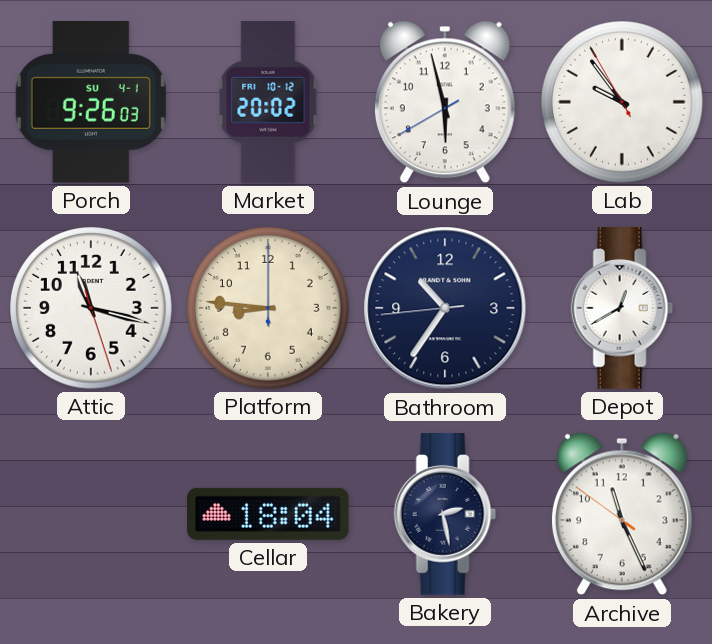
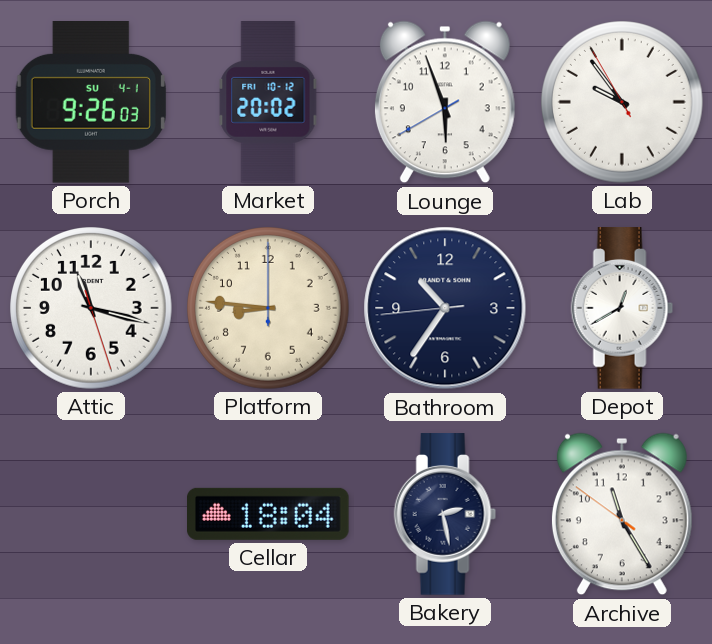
Lounge: 5:57 -> 5:56
Archive: 11:25 -> 11:24
